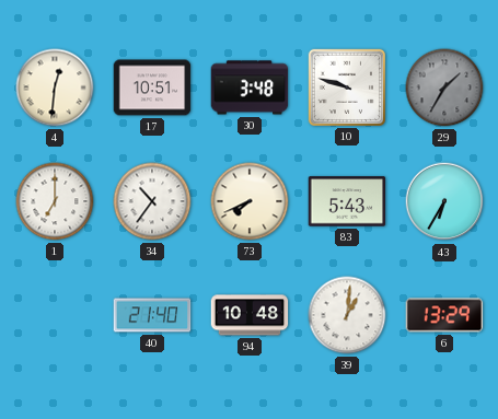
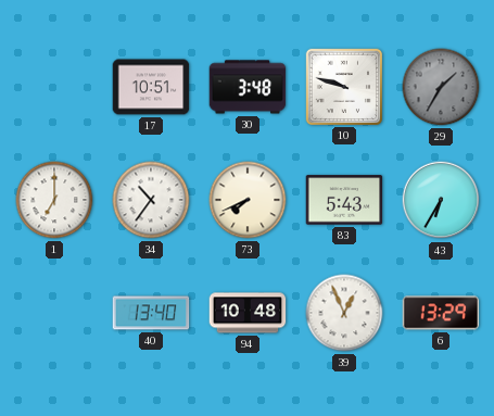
4: 12:31 -> none
40: 21:40 -> 13:40
39: 1:01 -> 12:56
